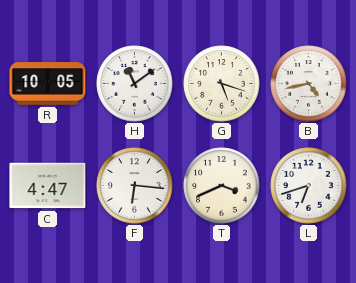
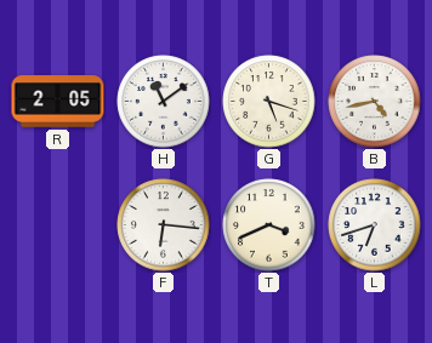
R: 10:05 -> 2:05
C: 4:47 -> none
